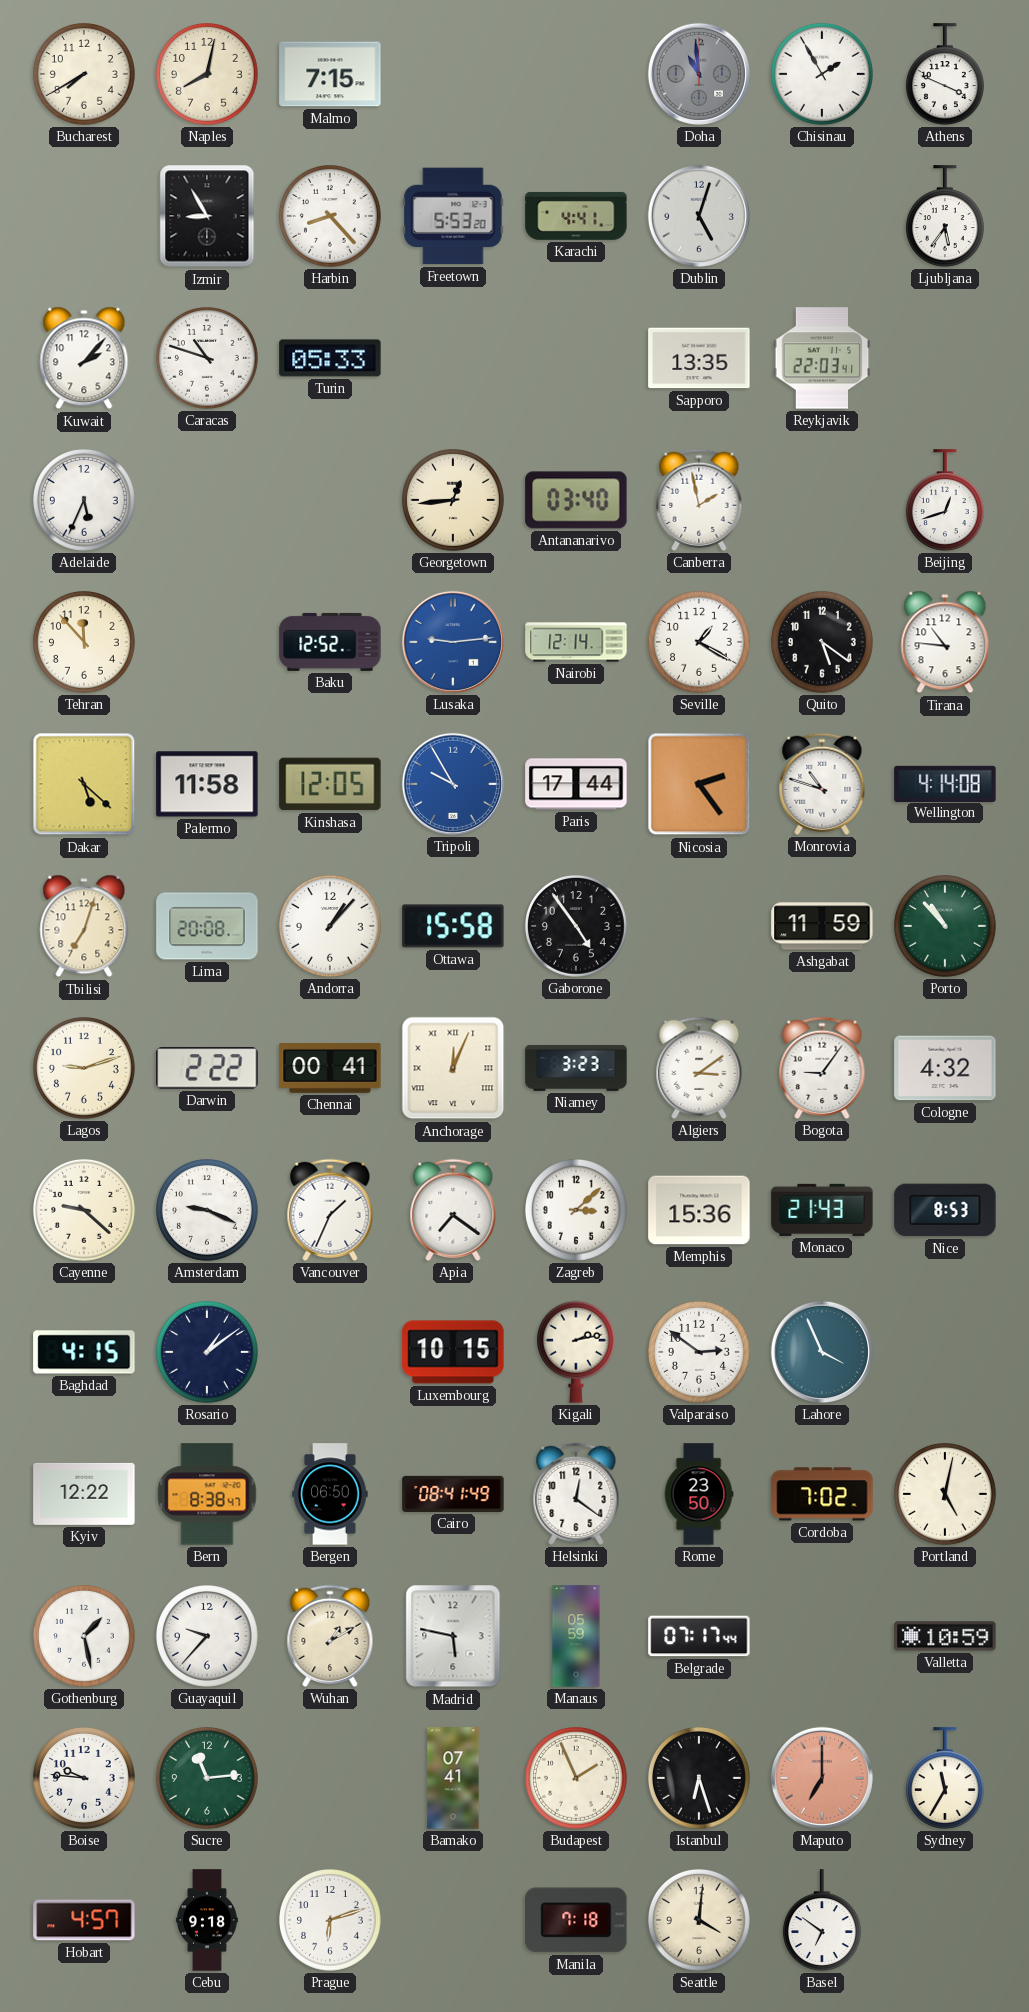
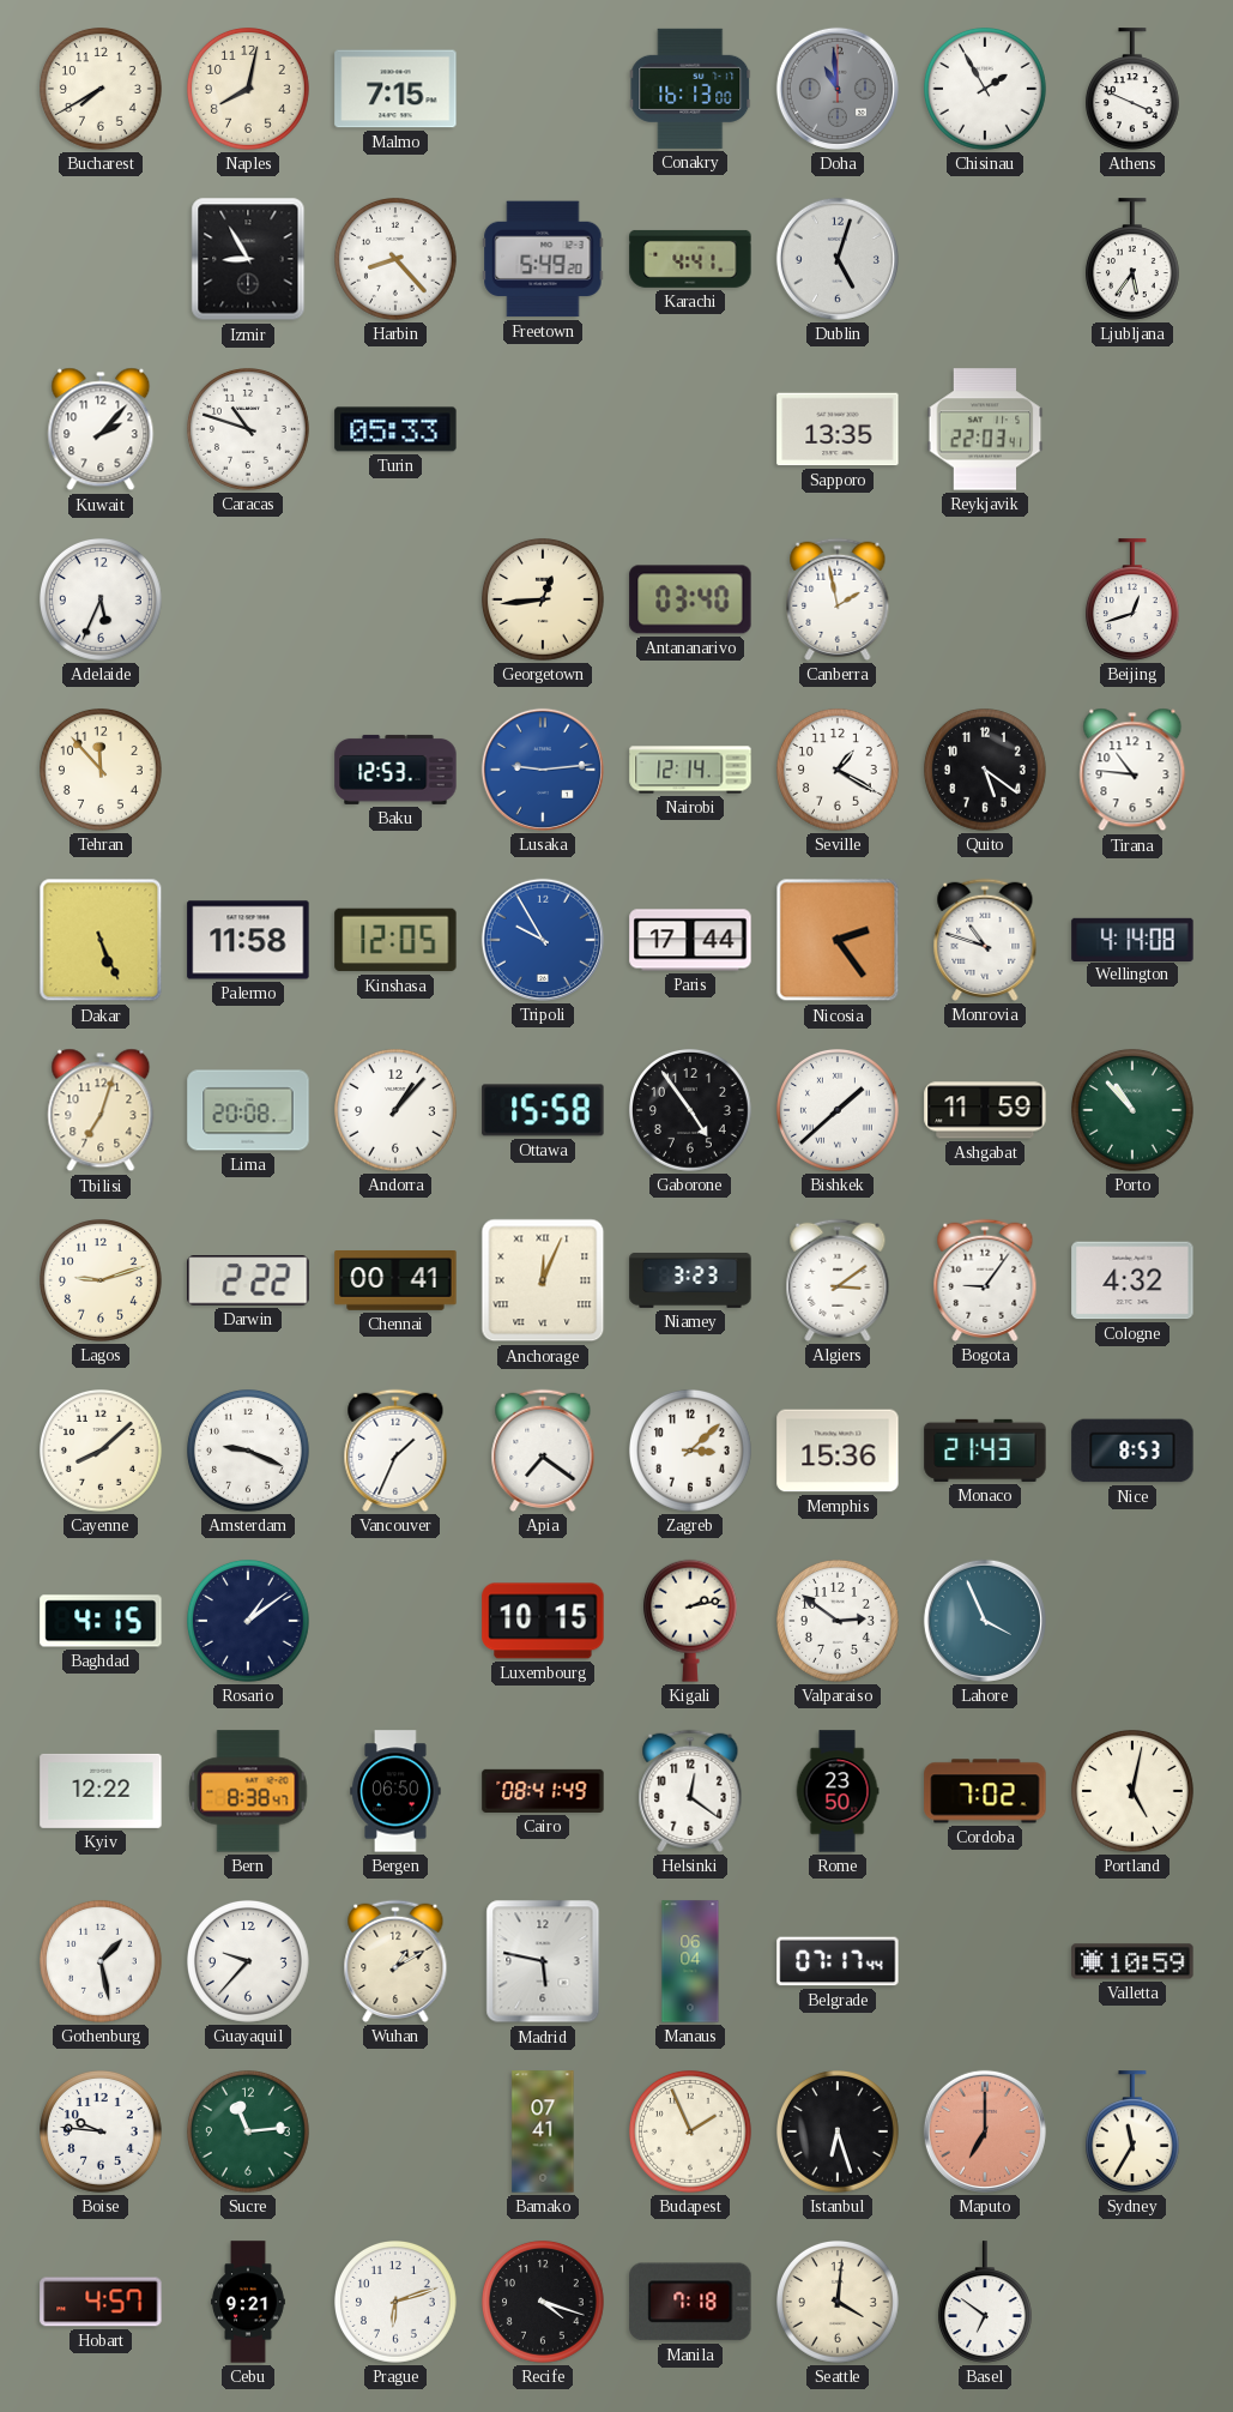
Conakry: none -> 16:13
Freetown: 5:53 -> 5:49
Baku: 12:52 -> 12:53
Dakar: 5:22 -> 5:26
Bishkek: none -> 1:38
Cayenne: 9:22 -> 8:08
Manaus: 05:59 -> 06:04
Cebu: 9:18 -> 9:21
Recife: none -> 4:18
